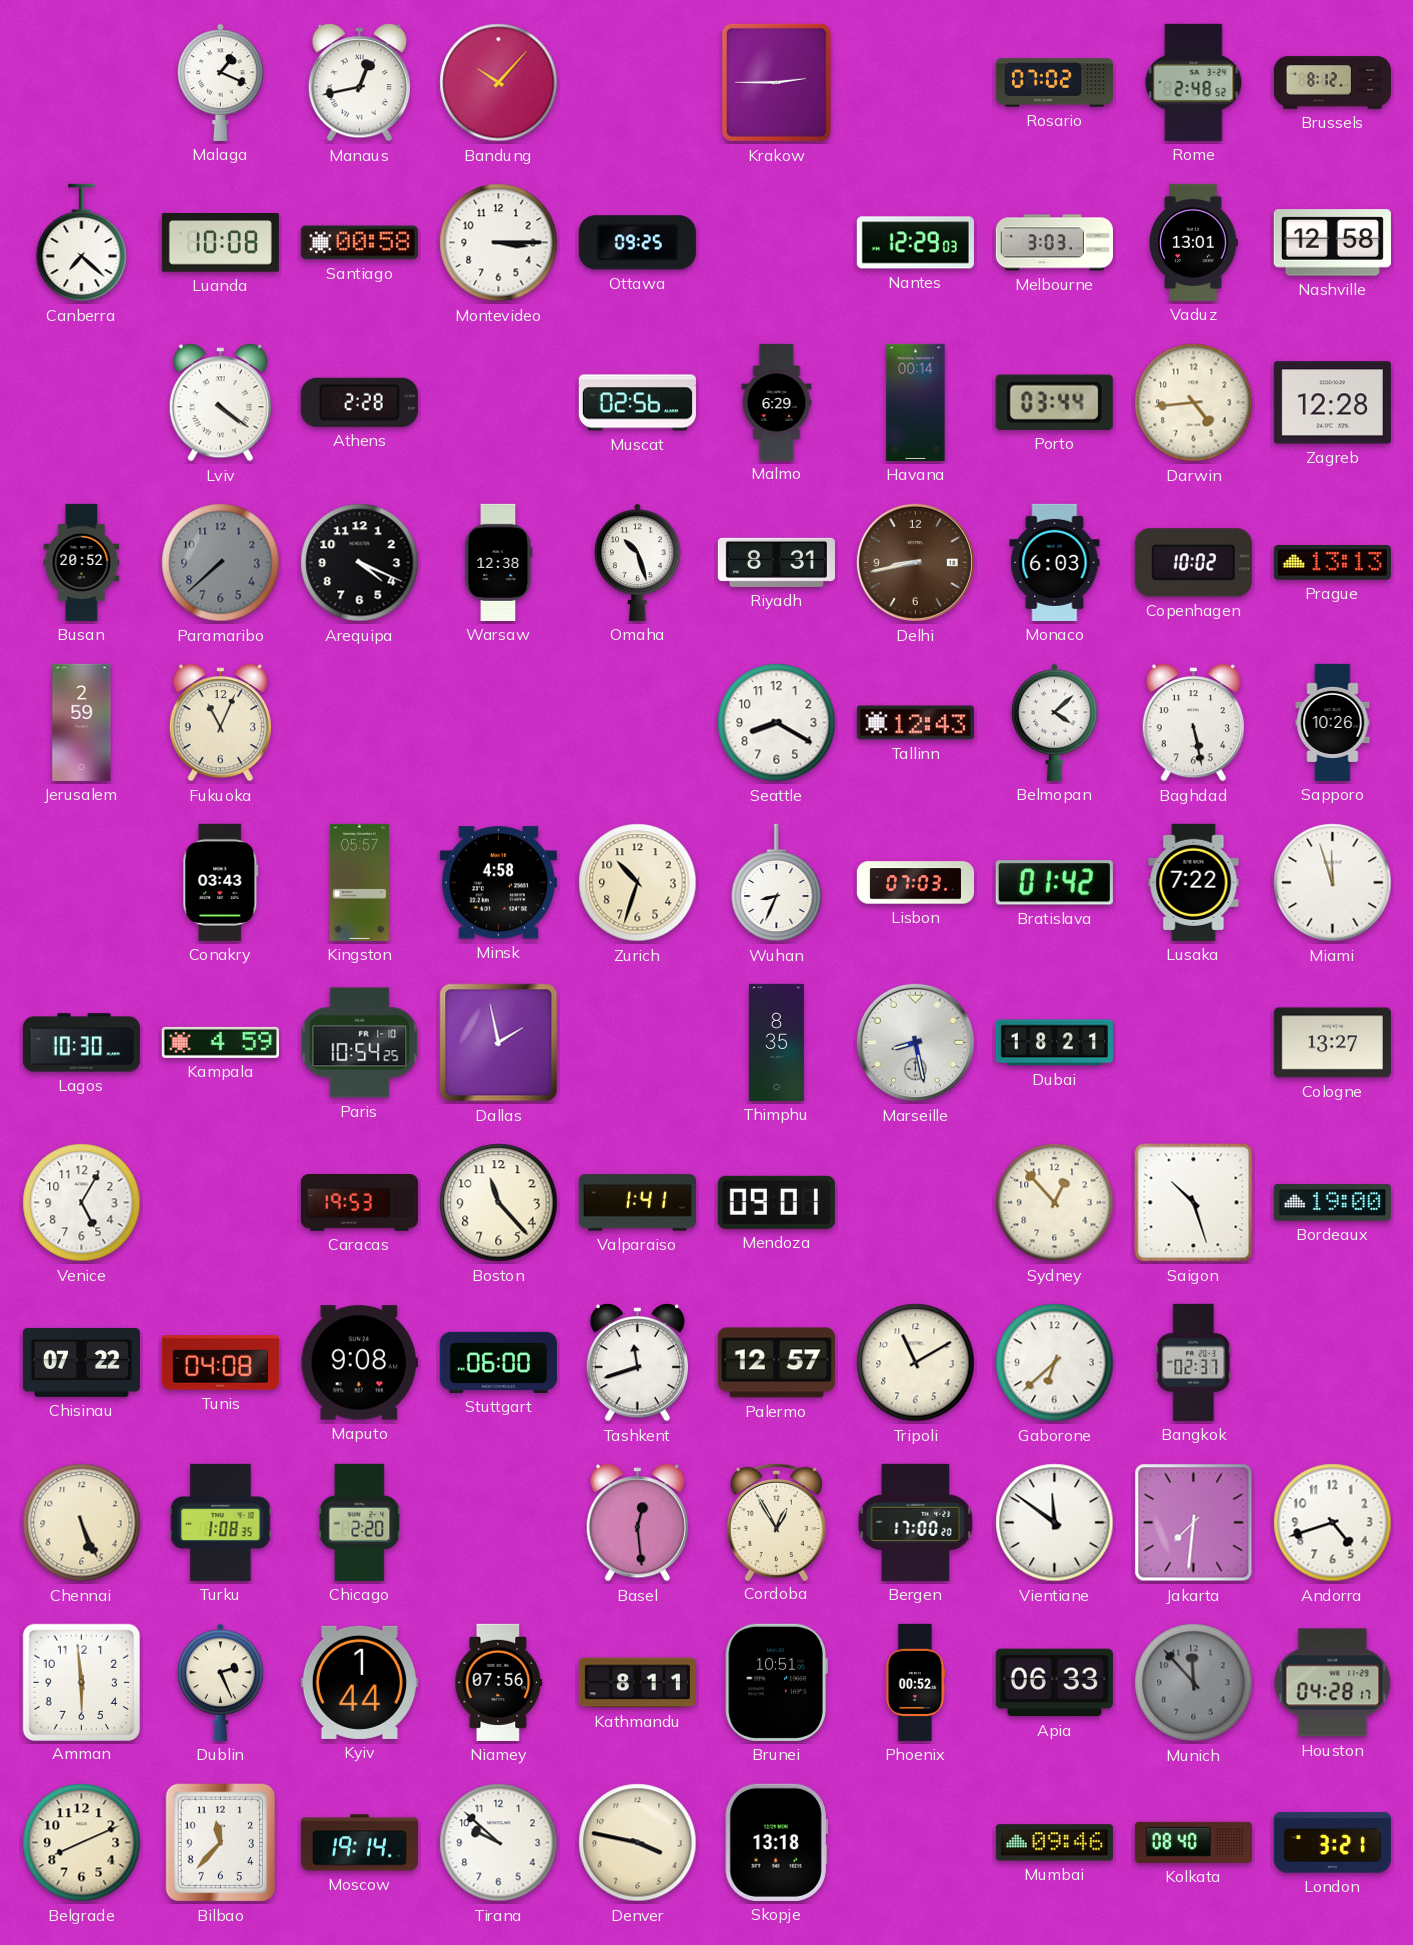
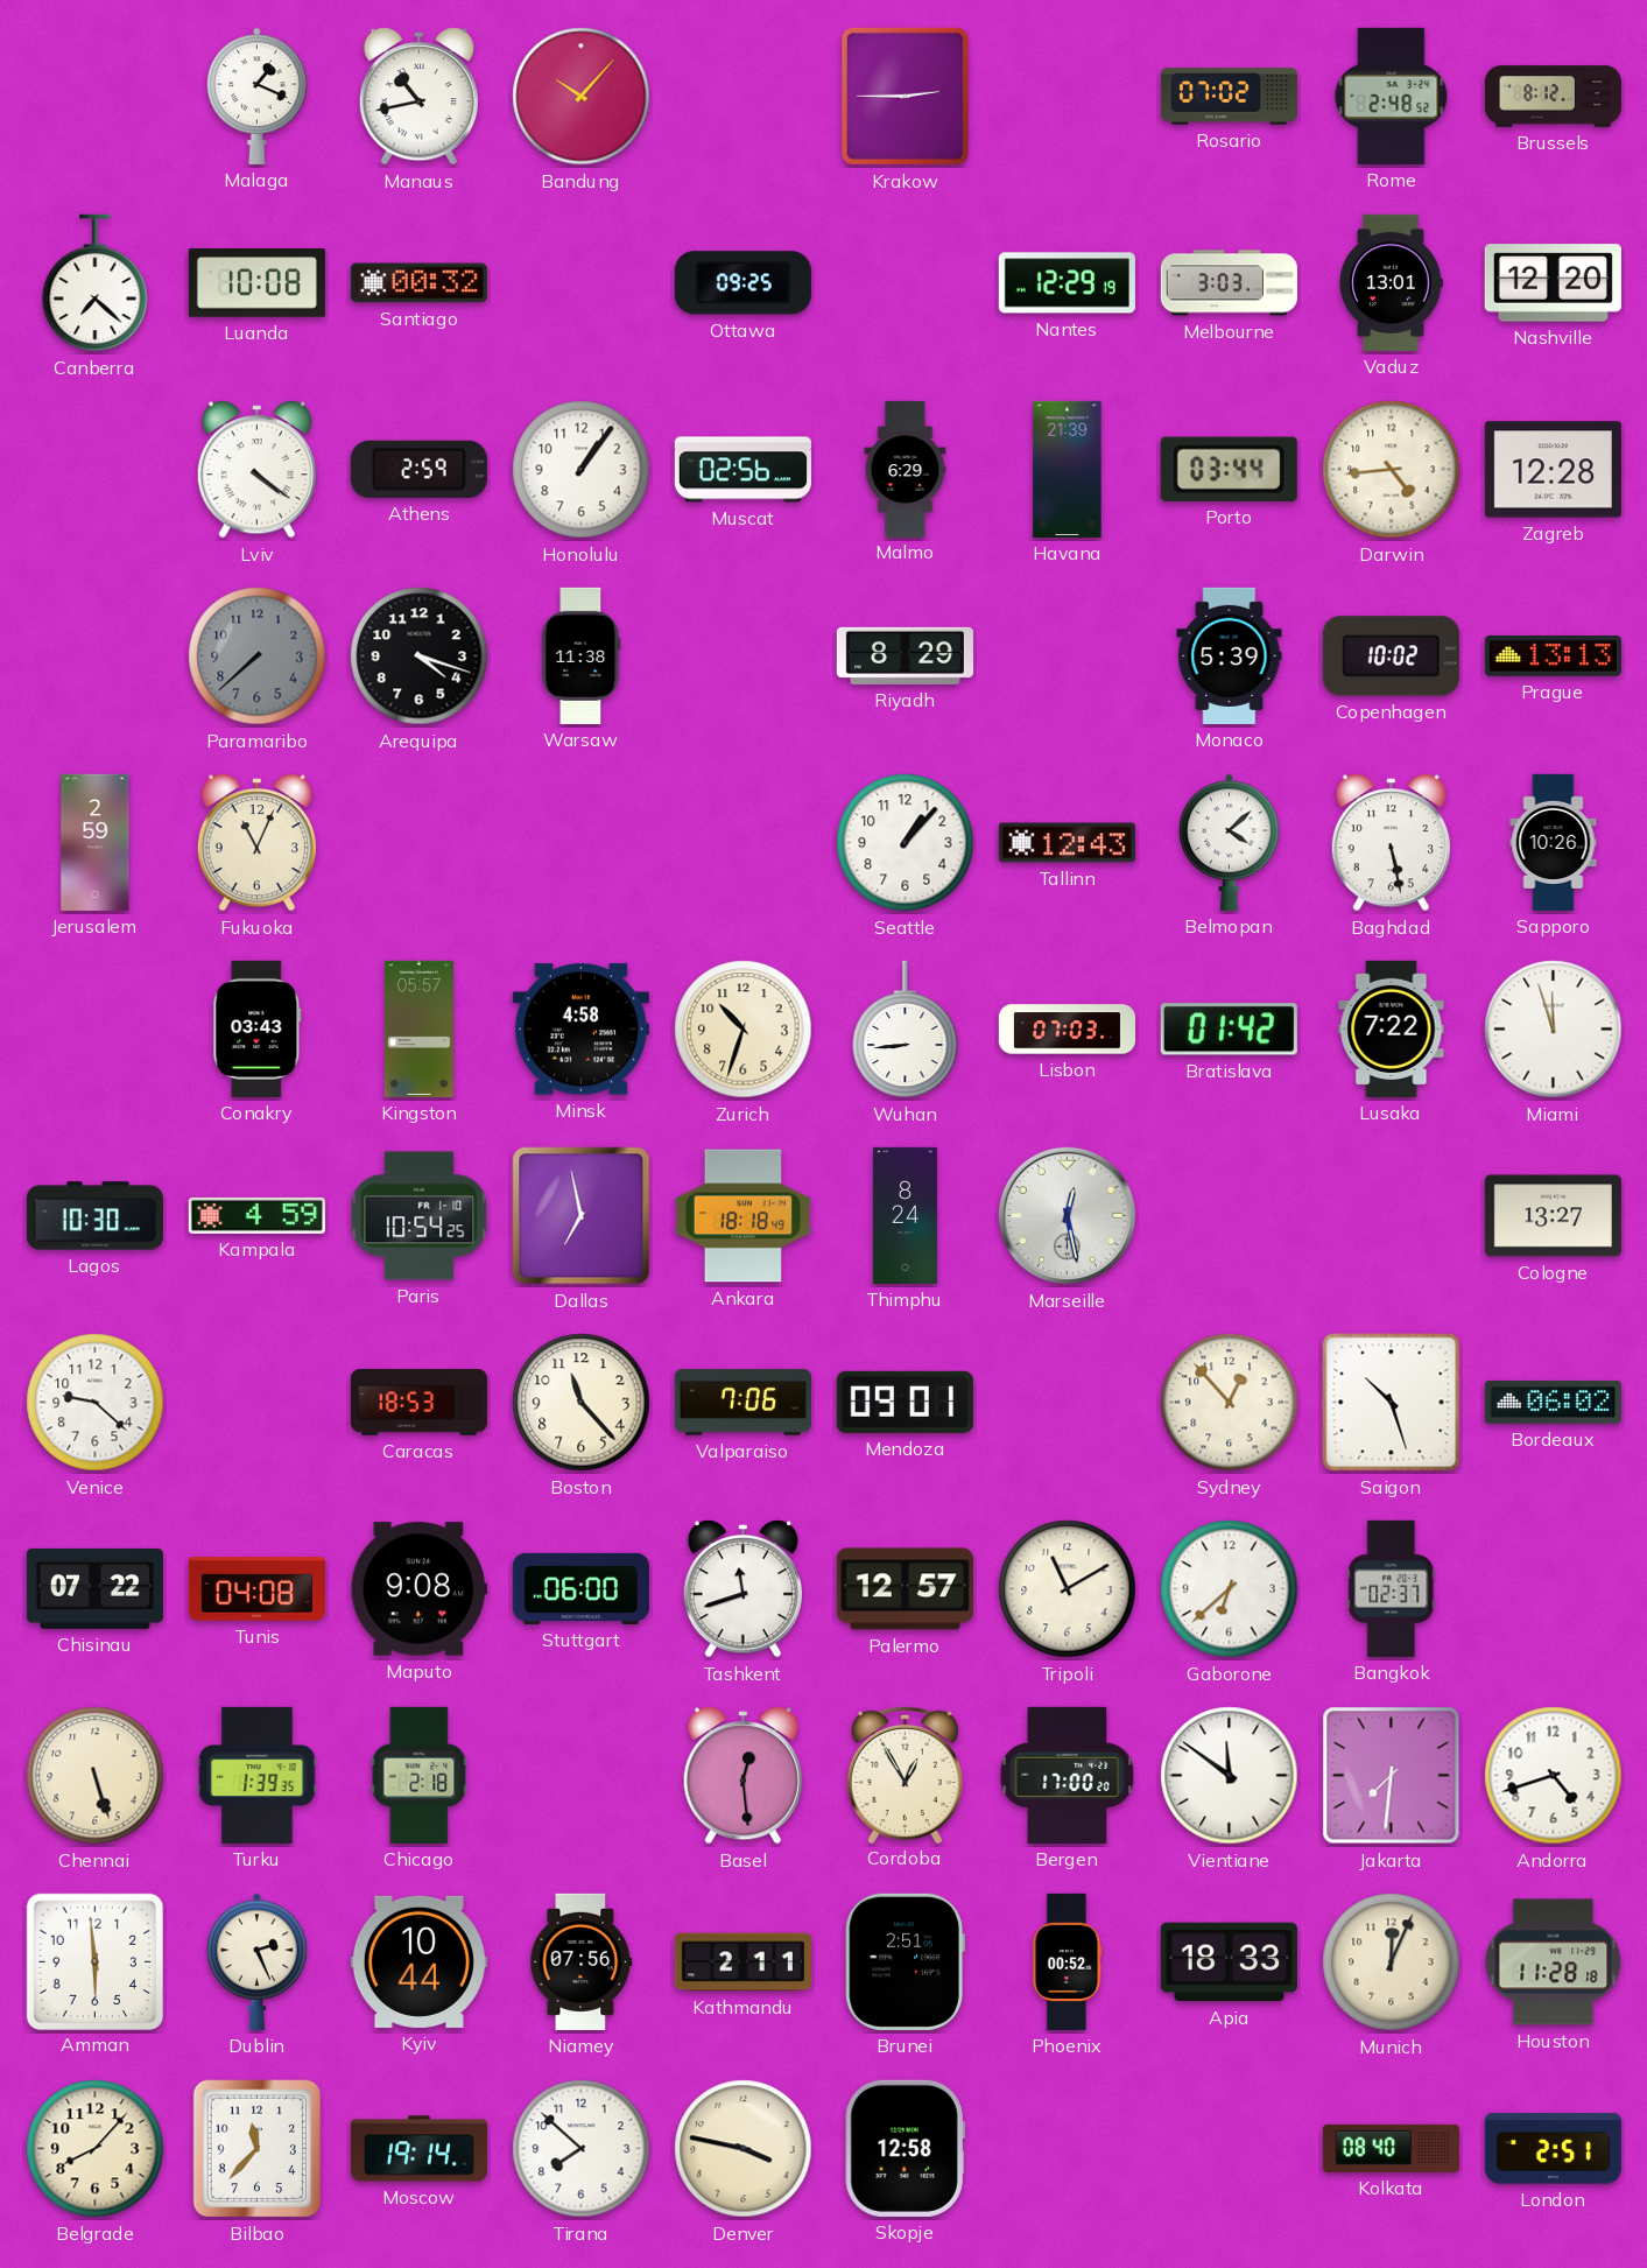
Manaus: 12:43 -> 10:43
Santiago: 00:58 -> 00:32
Montevideo: 3:15 -> none
Nantes: 12:29:03 -> 12:29:19
Nashville: 12:58 -> 12:20
Athens: 2:28 -> 2:59
Honolulu: none -> 1:06
Havana: 00:14 -> 21:39
Busan: 20:52 -> none
Arequipa: 4:19 -> 4:18
Warsaw: 12:38 -> 11:38
Omaha: 10:27 -> none
Riyadh: 8:31 -> 8:29
Delhi: 8:43 -> none
Monaco: 6:03 -> 5:39
Seattle: 8:20 -> 1:07
Wuhan: 8:34 -> 8:44
Dallas: 1:58 -> 6:58
Ankara: none -> 18:18
Thimphu: 8:35 -> 8:24
Marseille: 8:28 -> 12:28
Dubai: 18:21 -> none
Venice: 5:05 -> 9:22
Caracas: 19:53 -> 18:53
Valparaiso: 1:41 -> 7:06
Bordeaux: 19:00 -> 06:02
Chennai: 5:26 -> 5:27
Turku: 1:08 -> 1:39
Chicago: 2:20 -> 2:18
Kyiv: 1:44 -> 10:44
Kathmandu: 8:11 -> 2:11
Brunei: 10:51 -> 2:51
Apia: 06:33 -> 18:33
Munich: 11:53 -> 12:04
Munich dial: grey -> cream
Houston: 04:28 -> 11:28
Belgrade: 8:11 -> 8:07
Tirana: 9:52 -> 7:52
Skopje: 13:18 -> 12:58
Mumbai: 09:46 -> none
London: 3:21 -> 2:51
